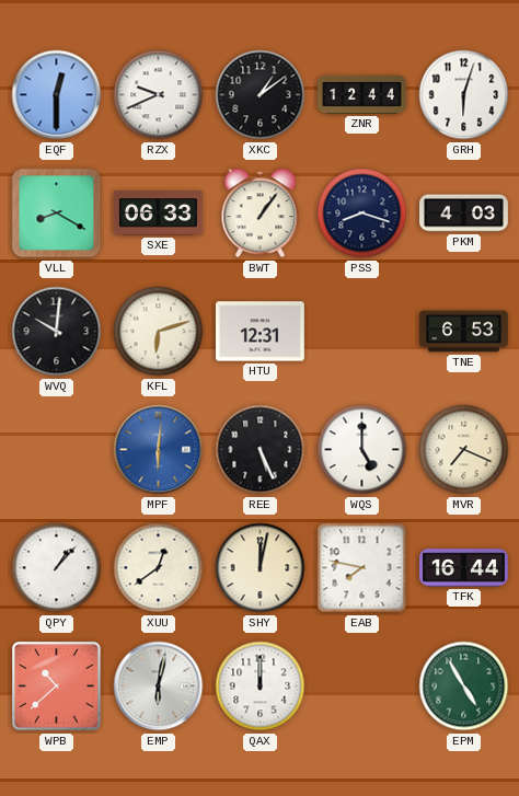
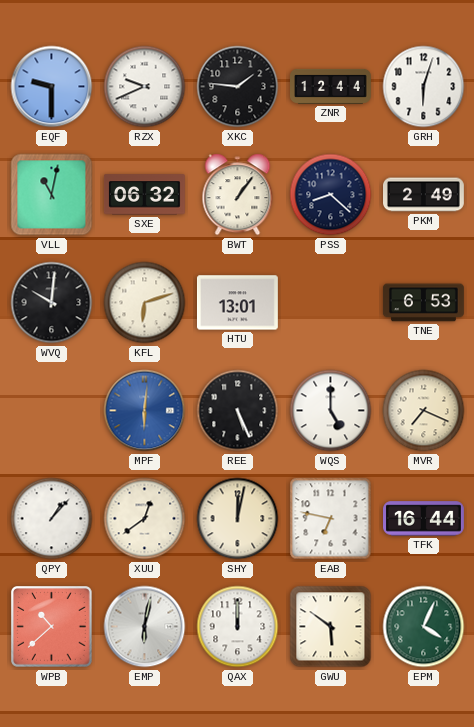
EQF: 12:30 -> 9:30
XKC: 1:09 -> 1:46
VLL: 8:20 -> 11:02
SXE: 06:33 -> 06:32
PSS: 8:18 -> 8:22
PKM: 4:03 -> 2:49
HTU: 12:31 -> 13:01
EAB: 7:47 -> 6:47
GWU: none -> 5:51
EPM: 4:55 -> 4:04
